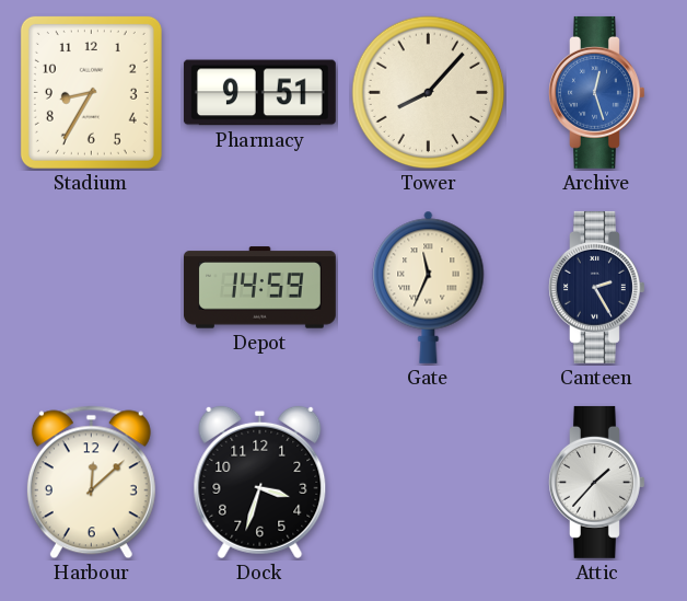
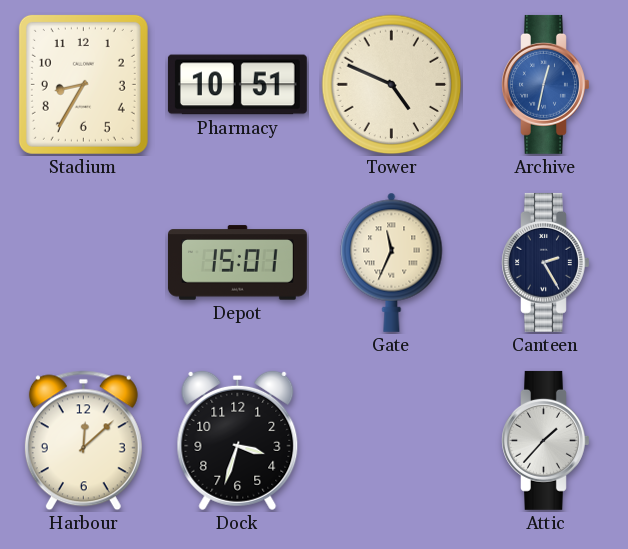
Pharmacy: 9:51 -> 10:51
Tower: 8:07 -> 4:49
Archive: 12:27 -> 12:32
Depot: 14:59 -> 15:01
